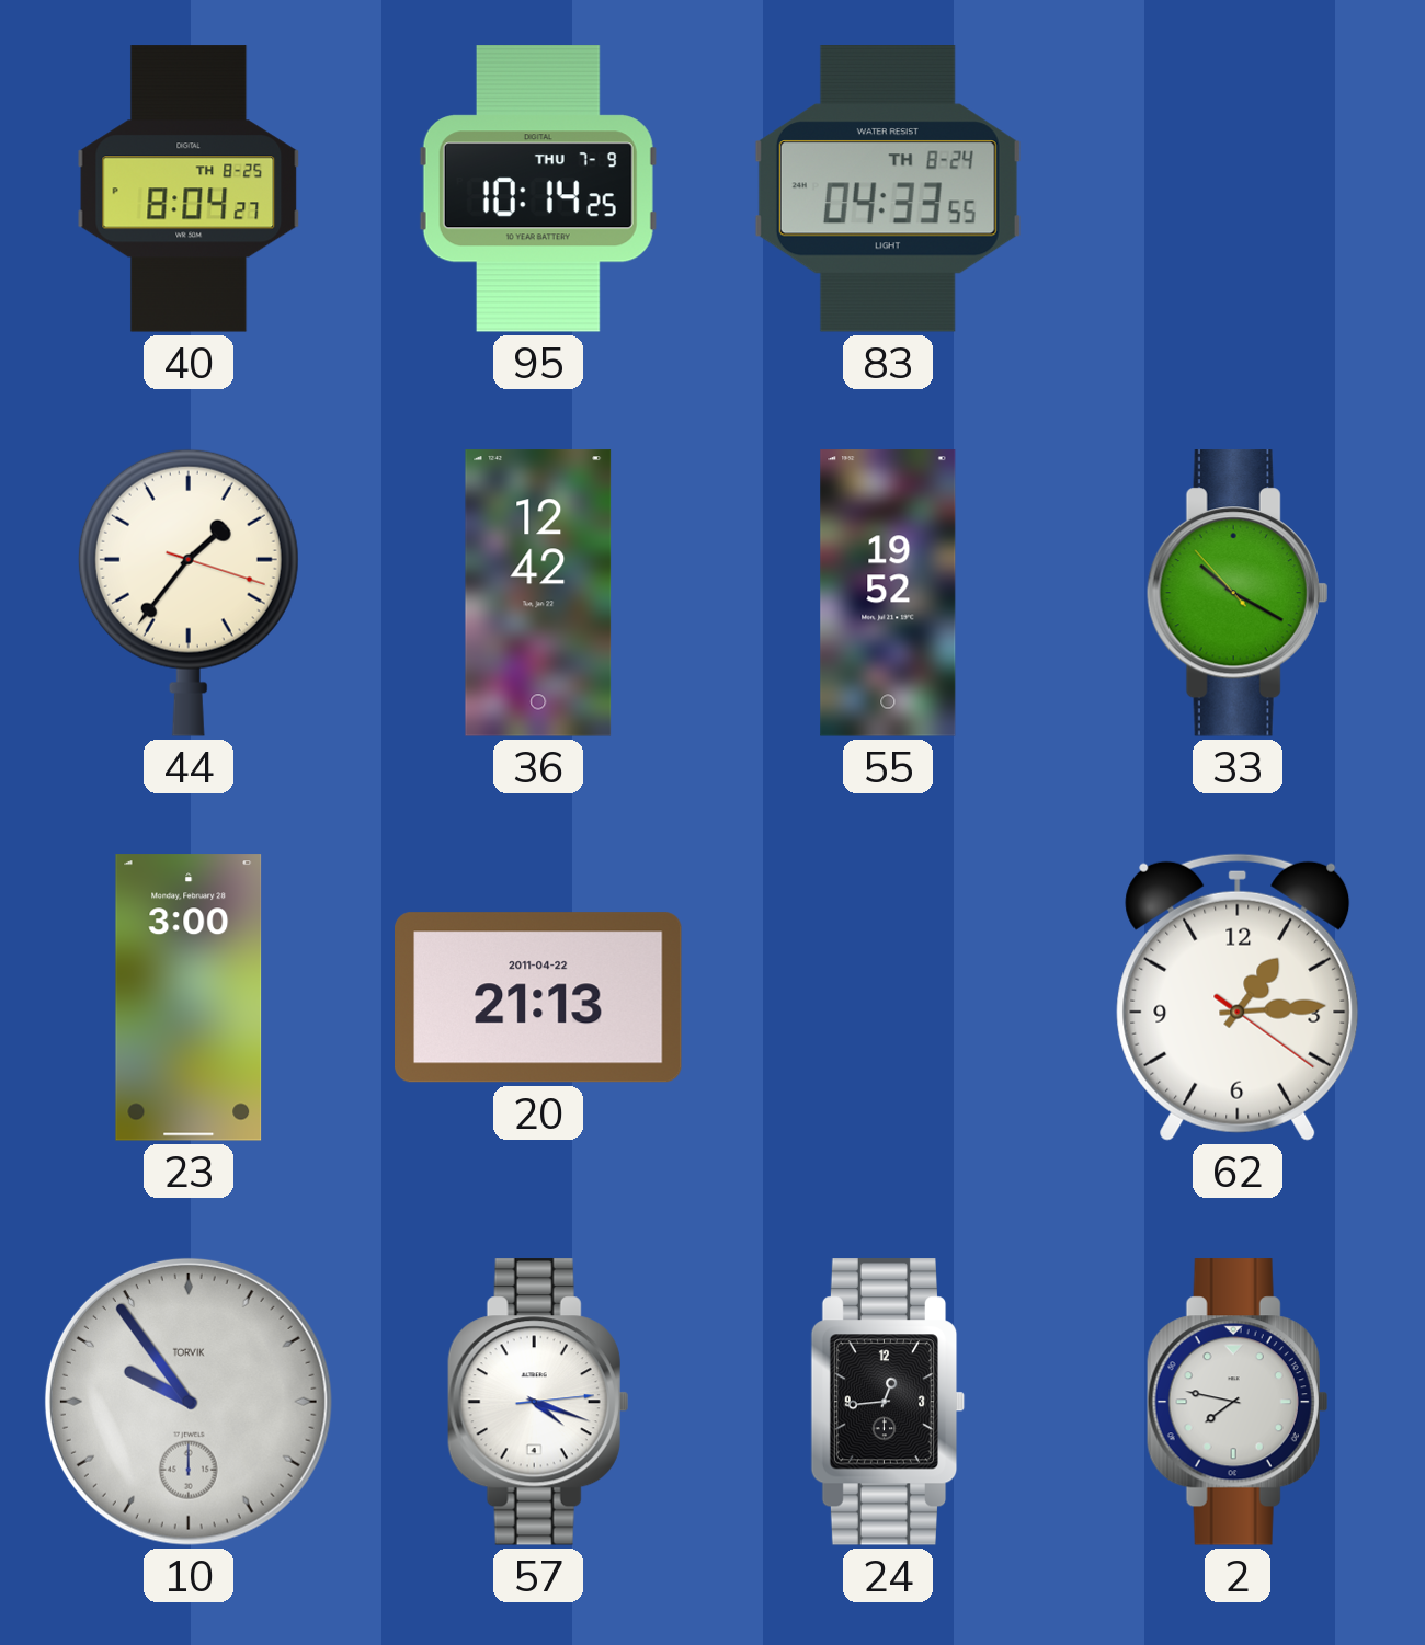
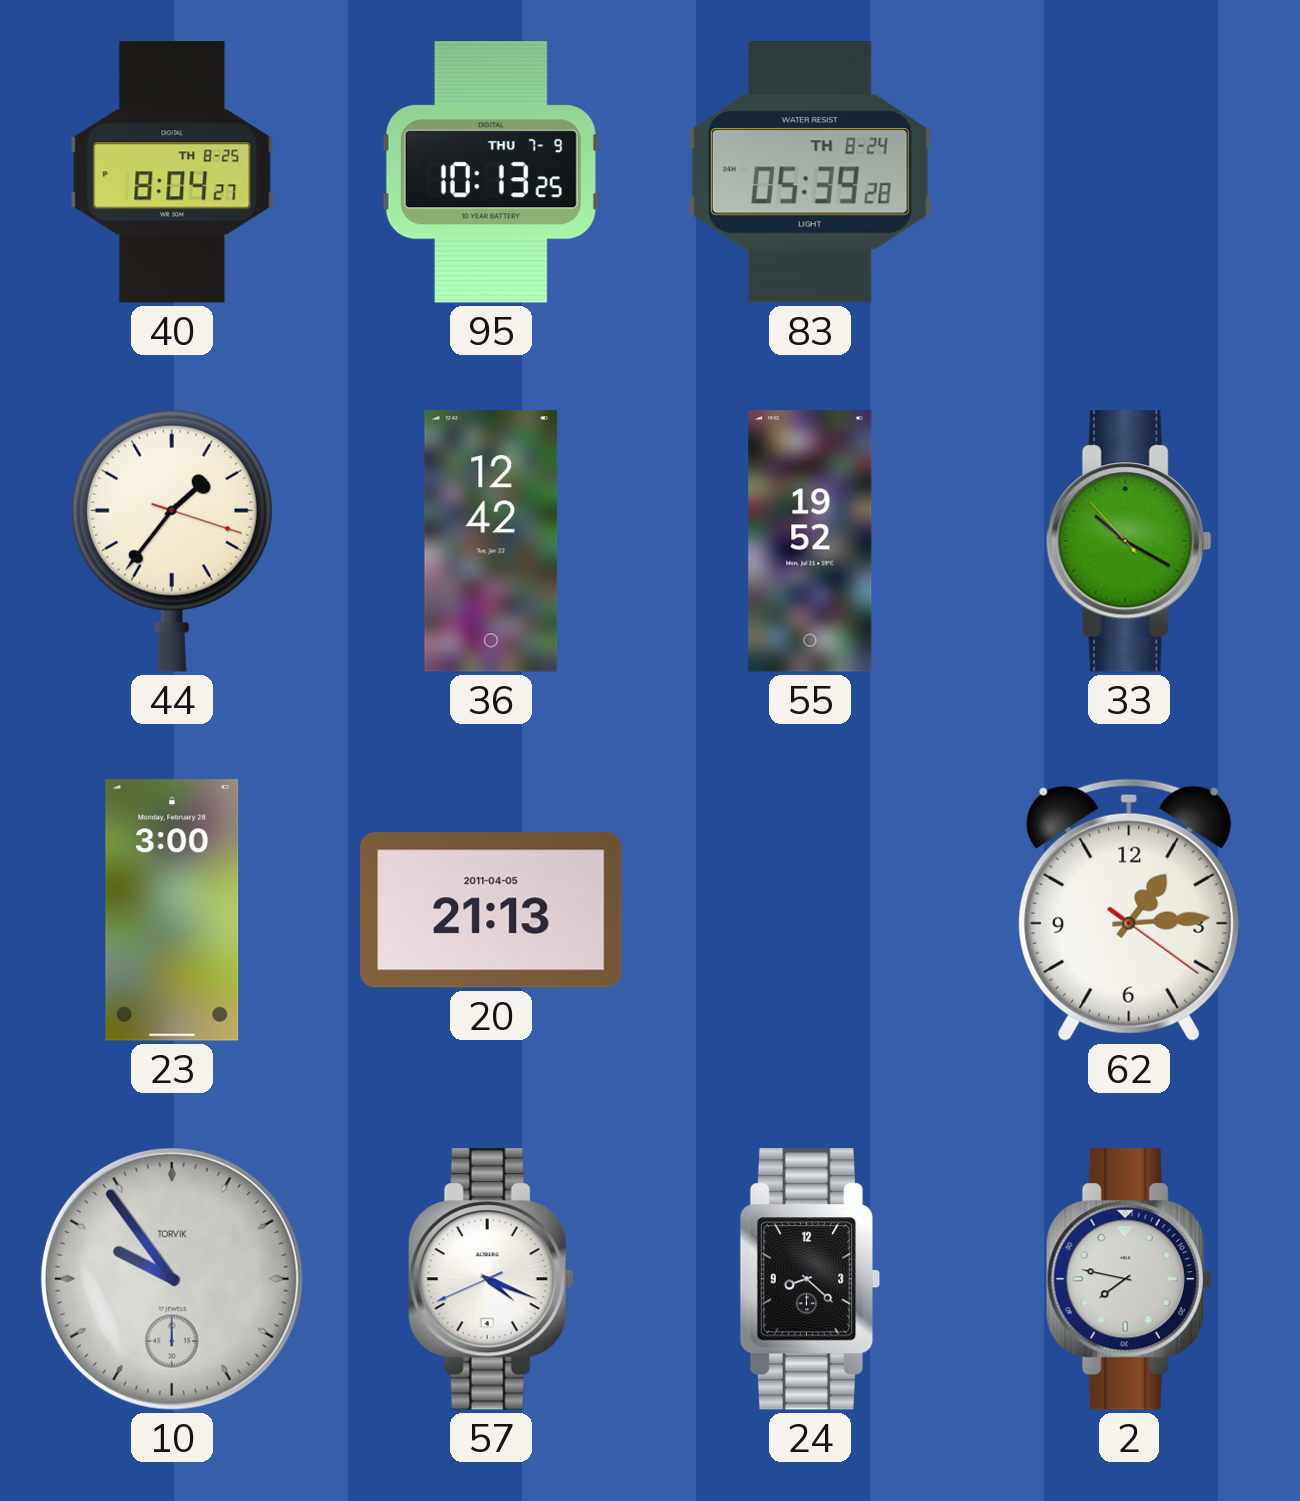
95: 10:14 -> 10:13
83: 04:33 -> 05:39
20 date: 2011-04-22 -> 2011-04-05
57: 4:18:14 -> 4:18:41
24: 12:44 -> 8:22
